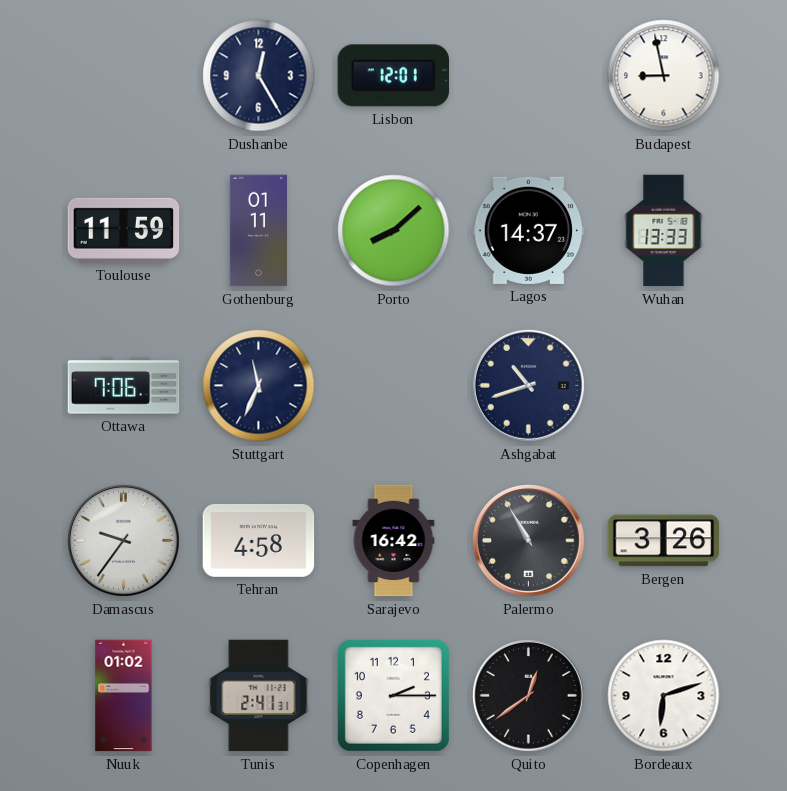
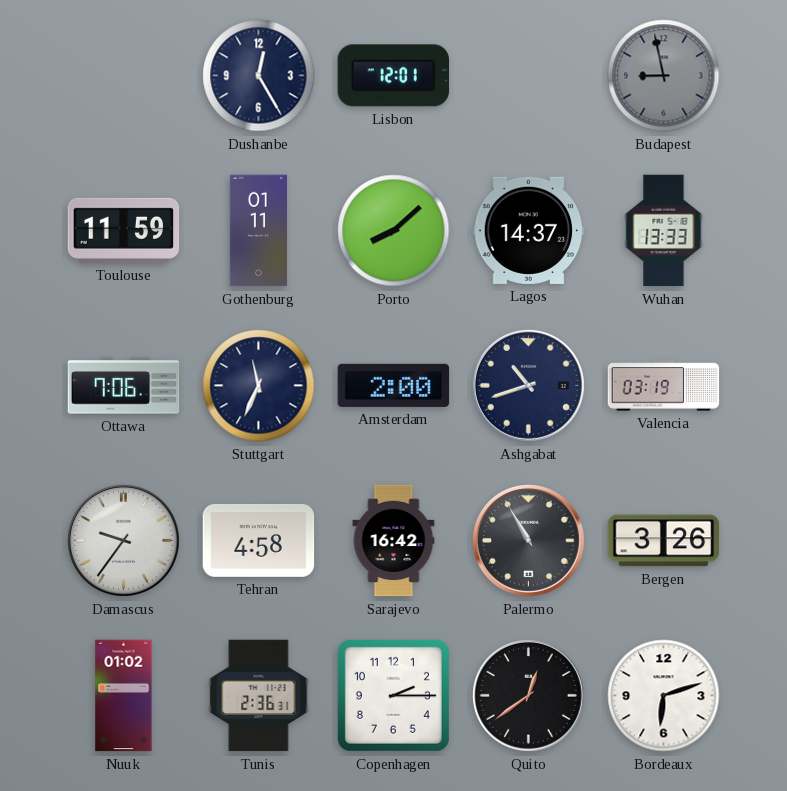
Budapest dial: white -> grey
Amsterdam: none -> 2:00
Valencia: none -> 03:19
Tunis: 2:41 -> 2:36
